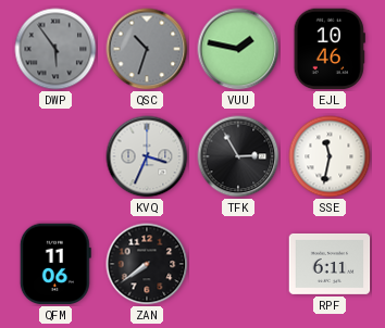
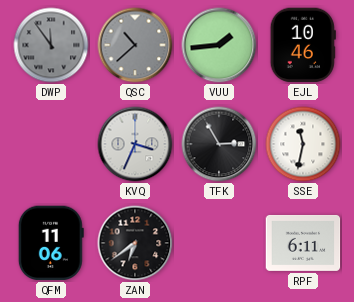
DWP: 5:54 -> 11:54
QSC: 10:33 -> 10:38
VUU: 1:47 -> 1:44
ZAN: 7:39 -> 6:39
